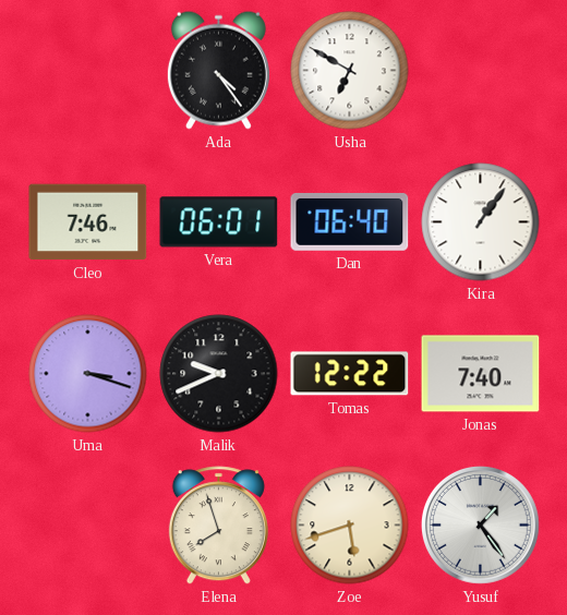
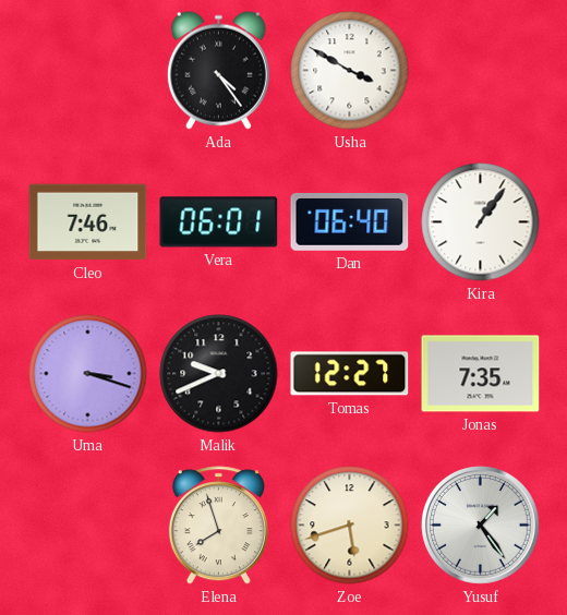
Usha: 6:50 -> 3:50
Tomas: 12:22 -> 12:27
Jonas: 7:40 -> 7:35
